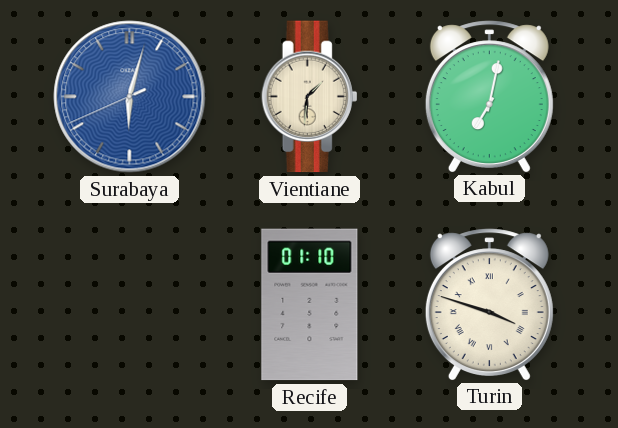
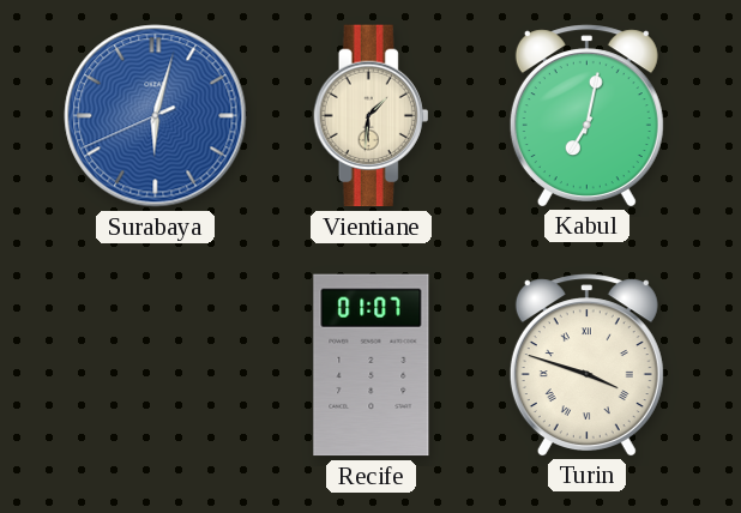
Recife: 01:10 -> 01:07
